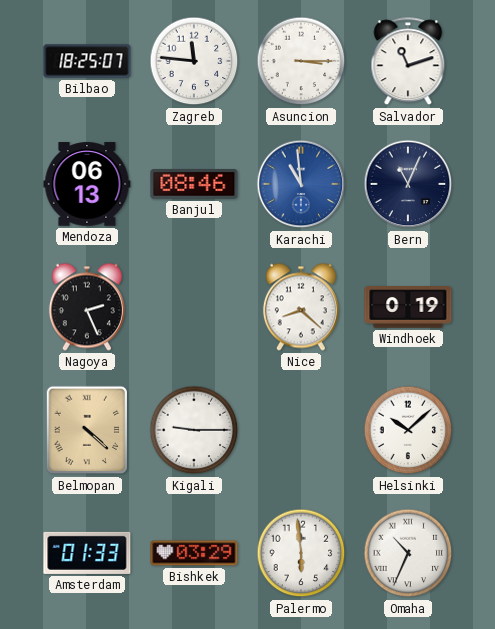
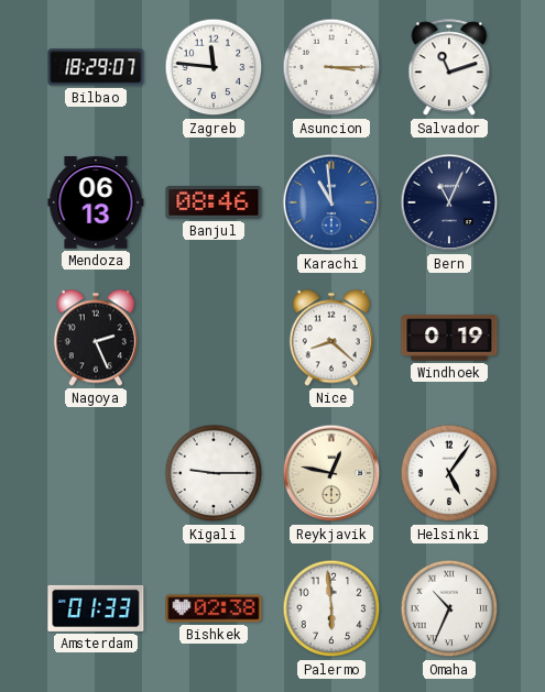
Bilbao: 18:25 -> 18:29
Belmopan: 4:22 -> none
Reykjavik: none -> 12:47
Helsinki: 10:08 -> 5:06
Bishkek: 03:29 -> 02:38
